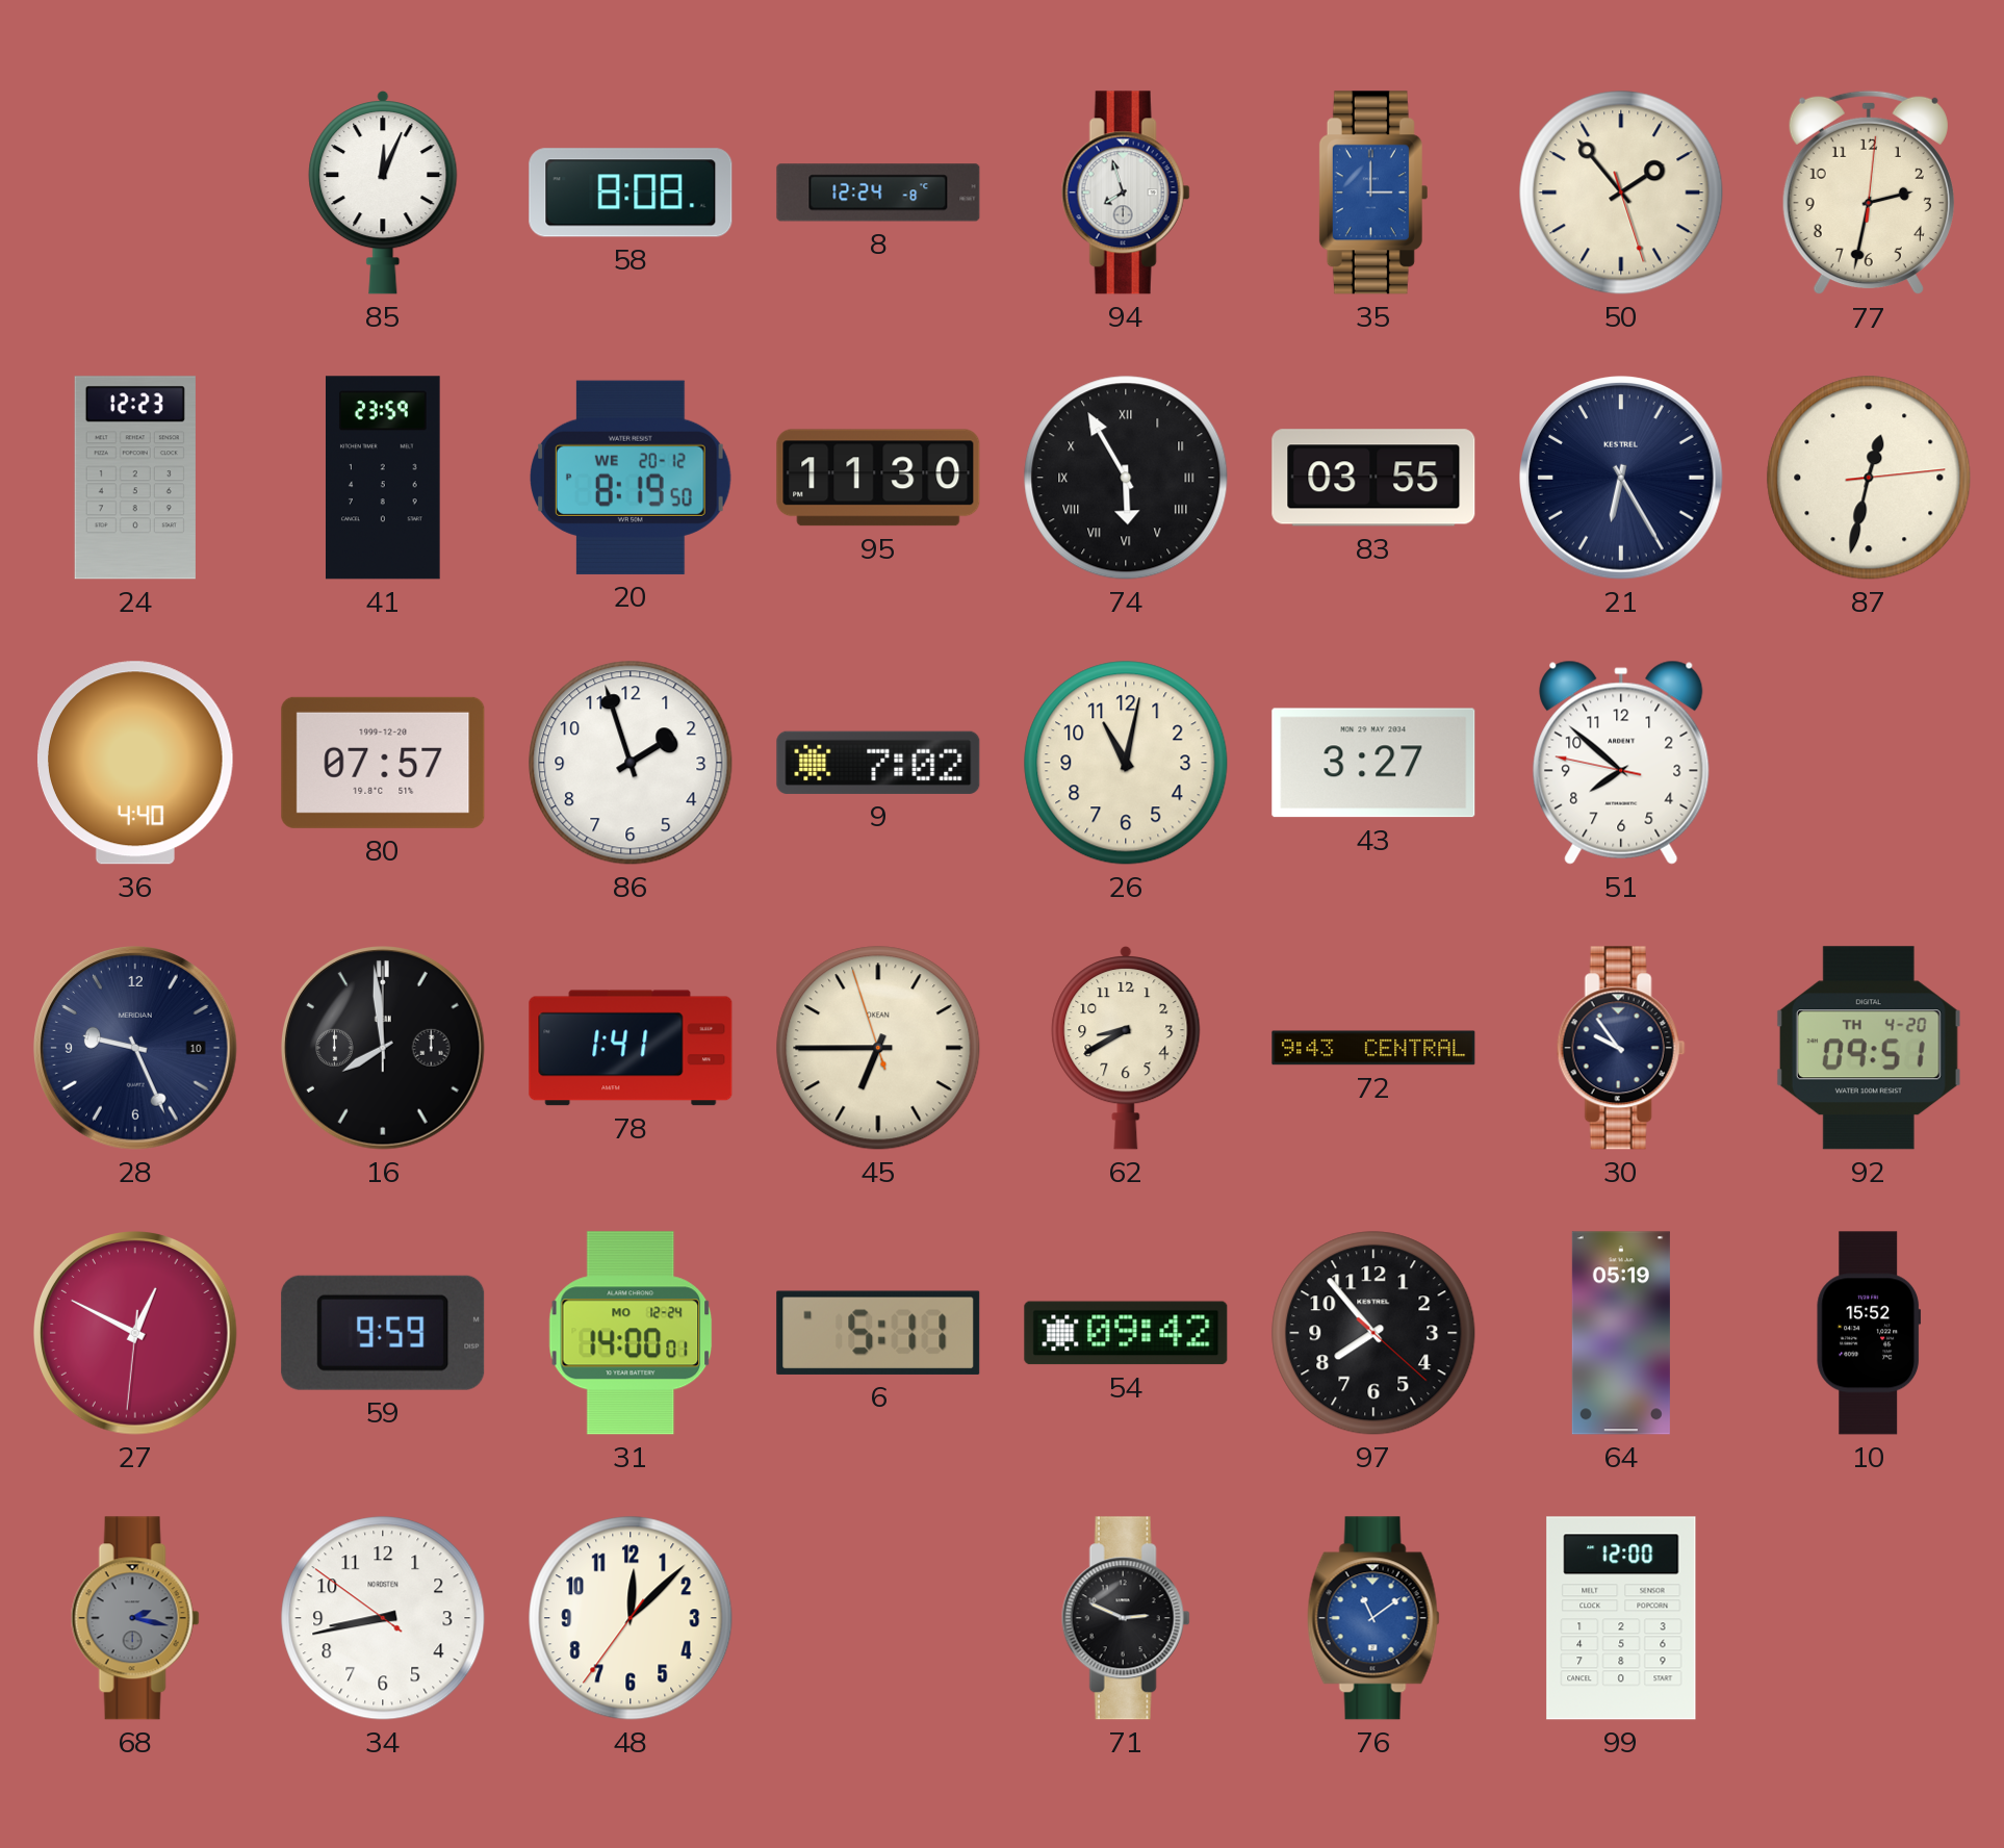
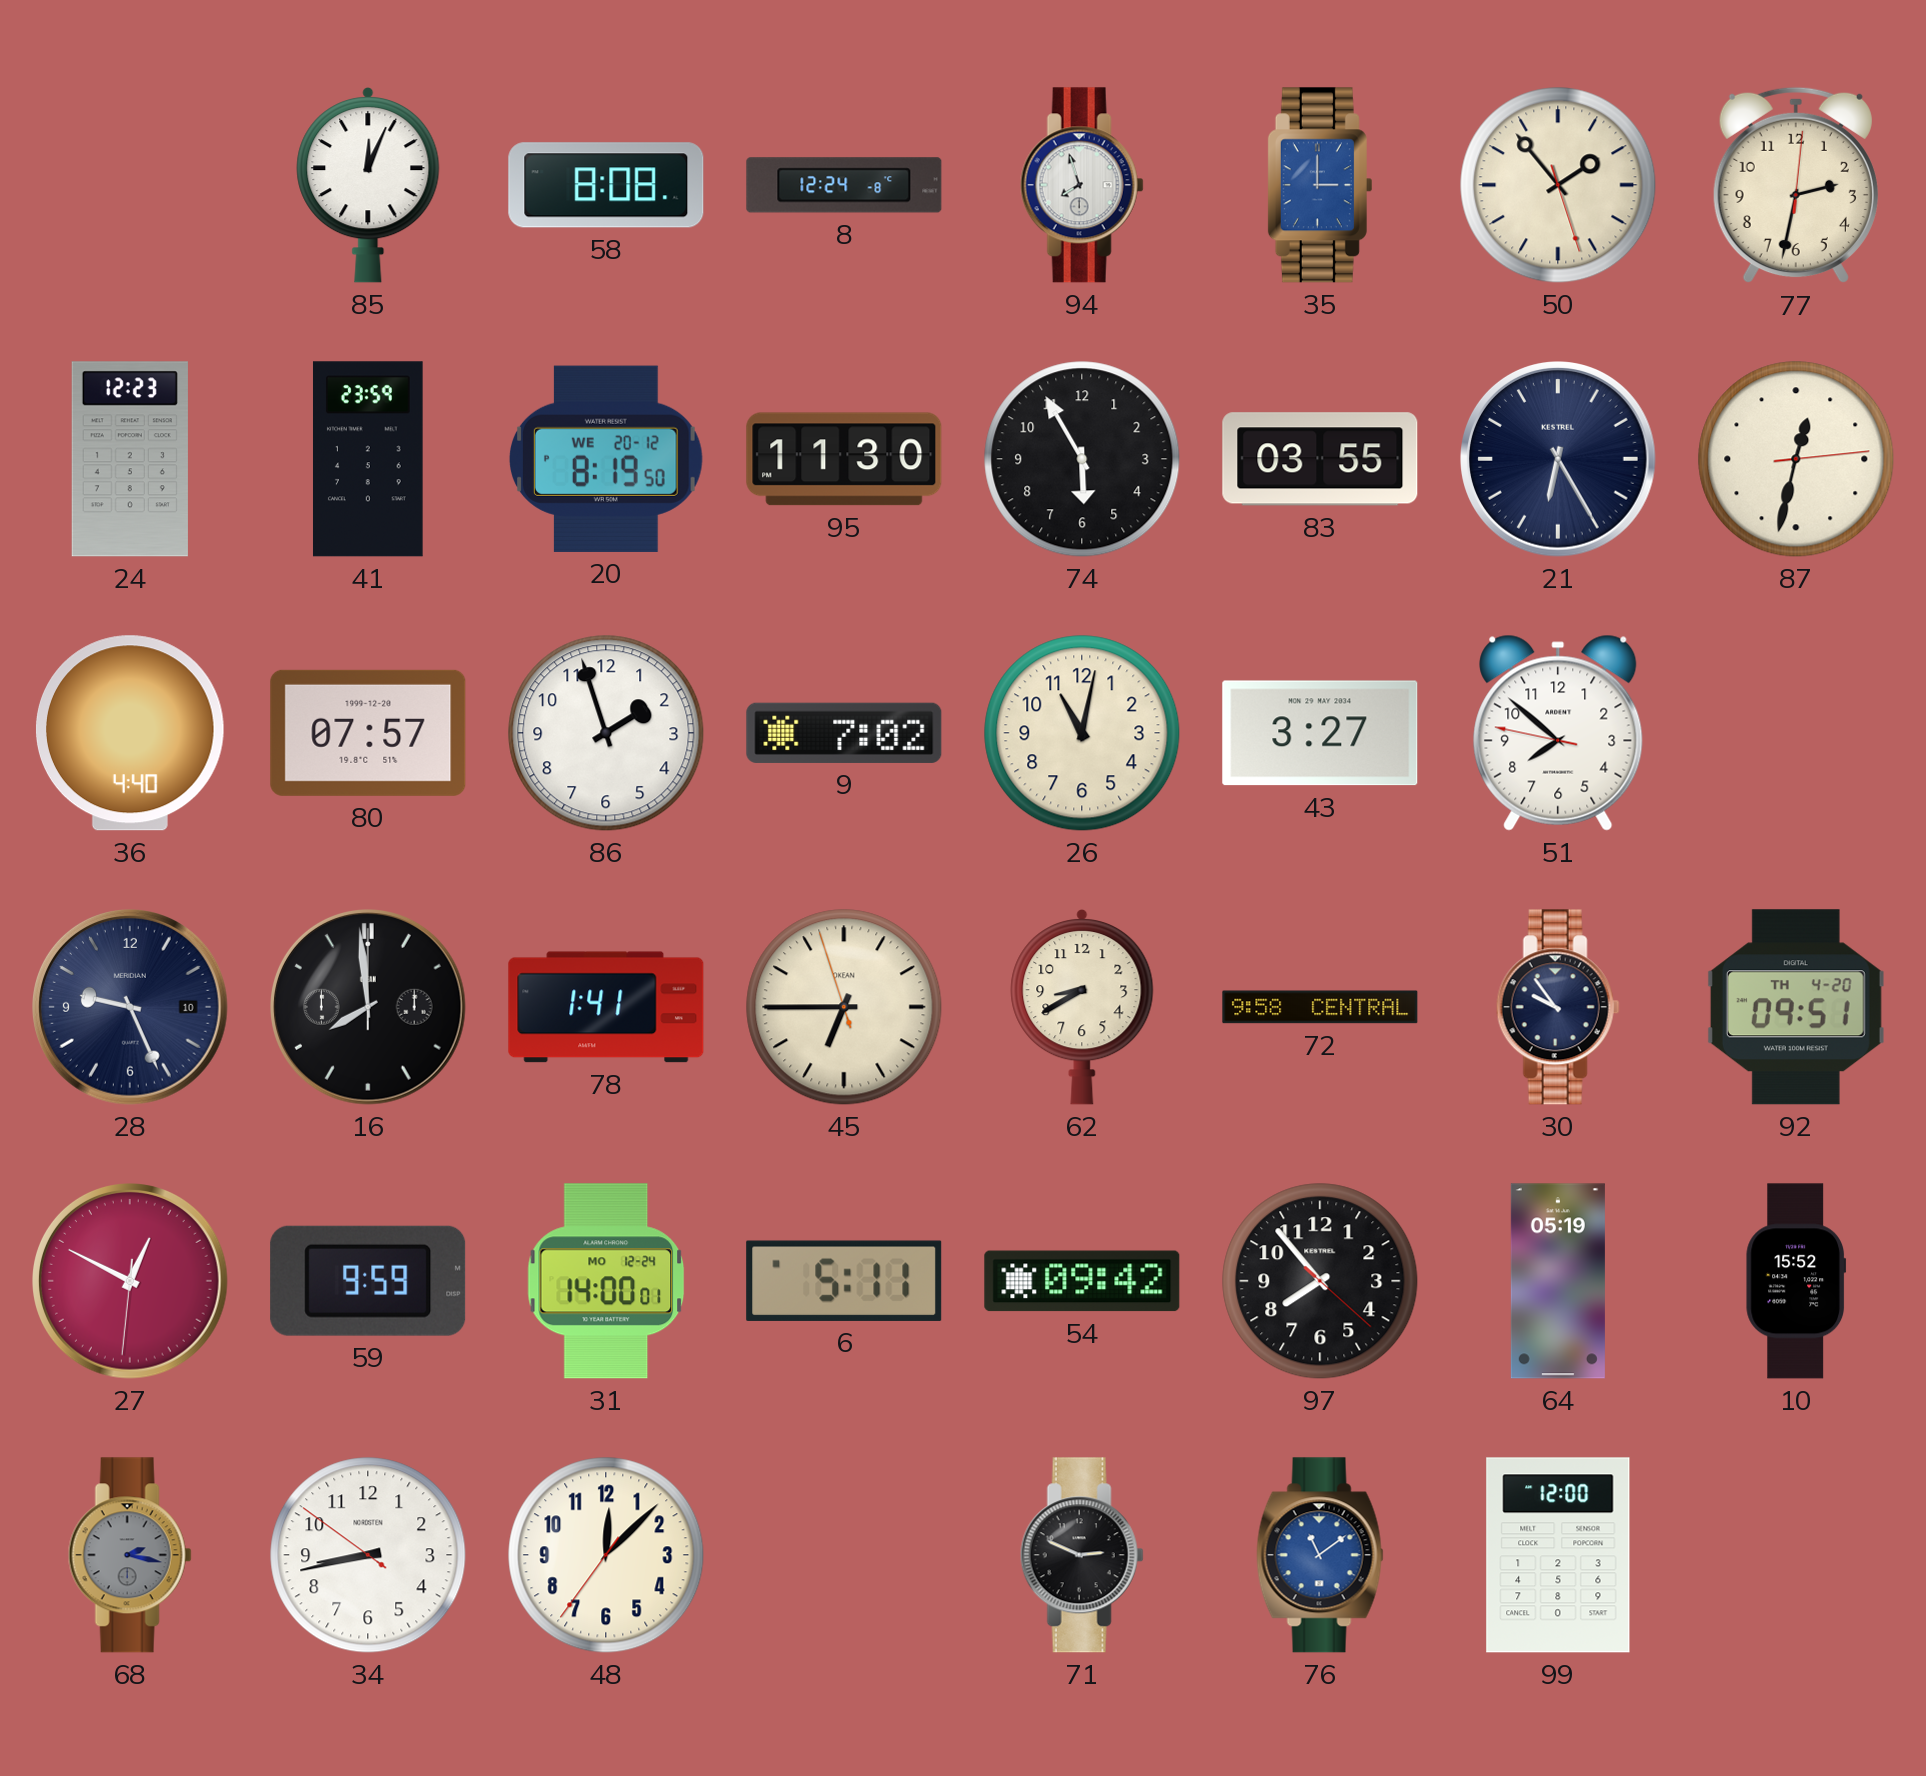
74 numerals: Roman -> Arabic
72: 9:43 -> 9:58
